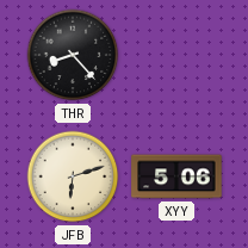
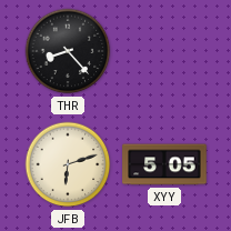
XYY: 5:06 -> 5:05
